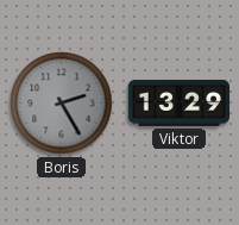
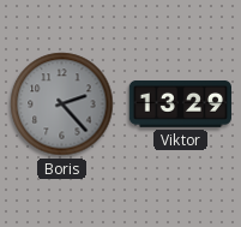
Boris: 2:25 -> 2:23
